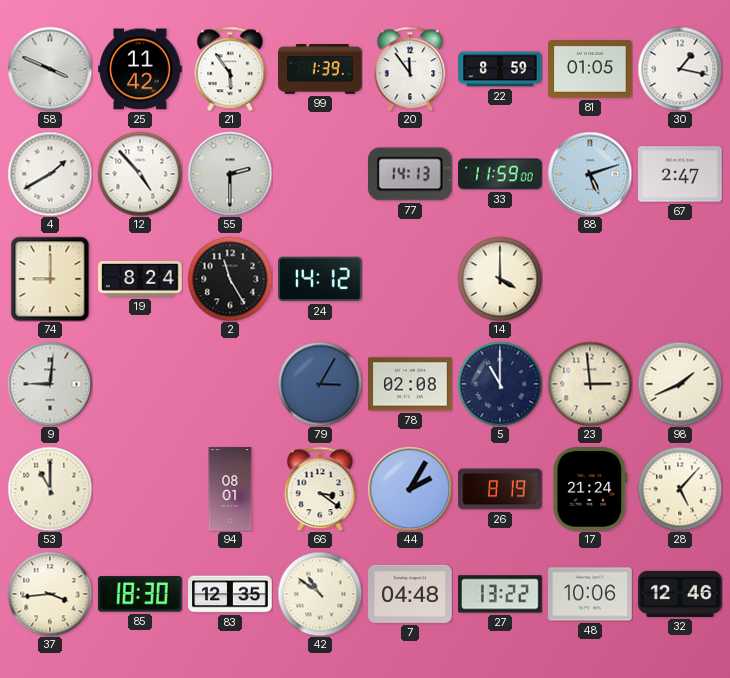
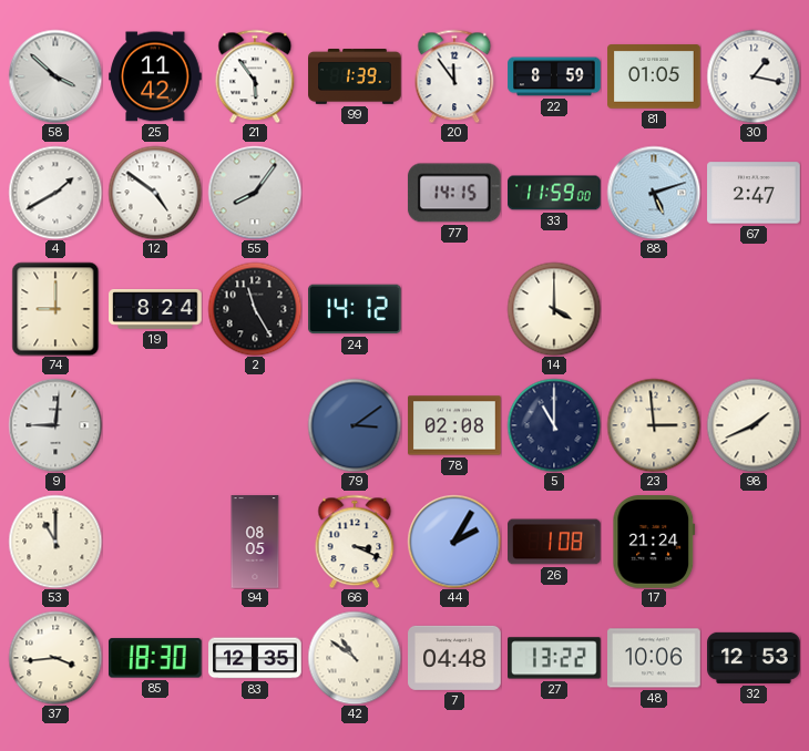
58: 3:49 -> 3:52
12: 4:53 -> 4:51
55: 2:30 -> 8:06
77: 14:13 -> 14:15
79: 3:05 -> 3:09
94: 08:01 -> 08:05
66: 3:21 -> 3:19
26: 8:19 -> 1:08
28: 5:07 -> none
32: 12:46 -> 12:53
